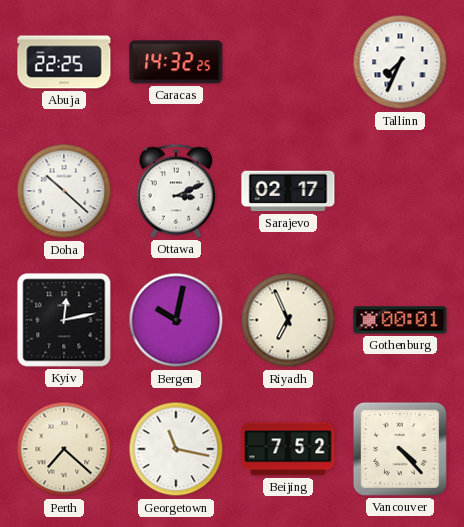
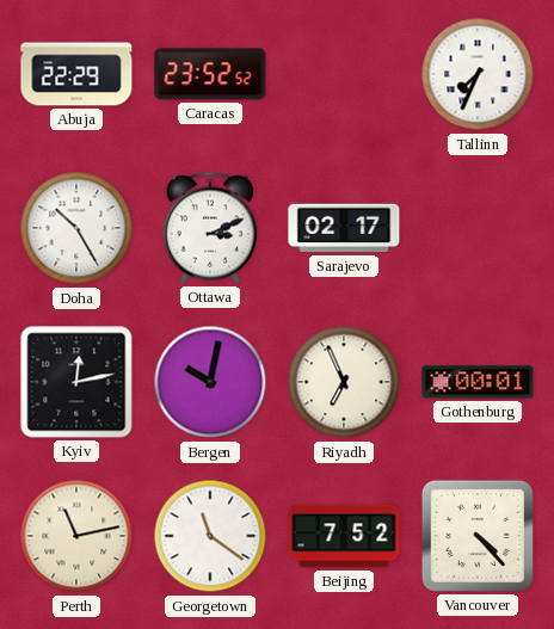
Abuja: 22:25 -> 22:29
Caracas: 14:32 -> 23:52
Doha: 10:22 -> 10:25
Perth: 7:22 -> 11:13
Georgetown: 11:17 -> 11:21
